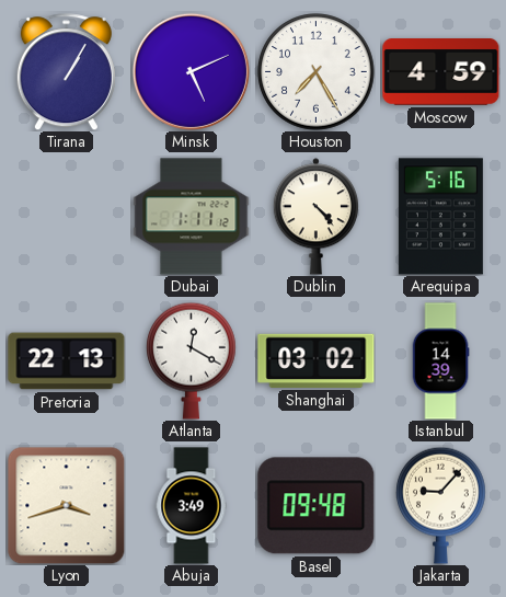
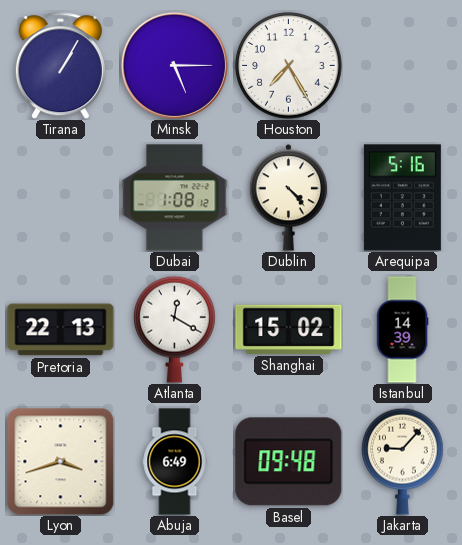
Minsk: 5:11 -> 5:15
Moscow: 4:59 -> none
Dubai: 1:11 -> 1:08
Shanghai: 03:02 -> 15:02
Abuja: 3:49 -> 6:49
